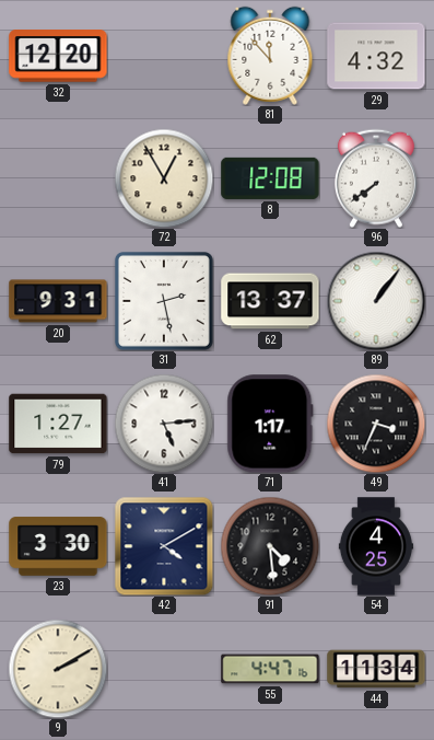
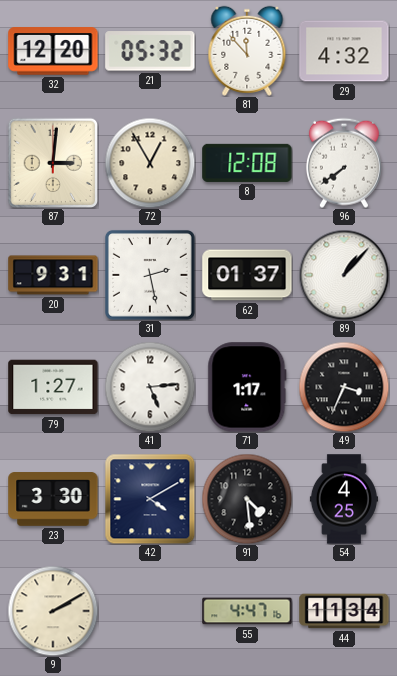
21: none -> 05:32
87: none -> 3:01
62: 13:37 -> 01:37
89: 1:06 -> 1:07
